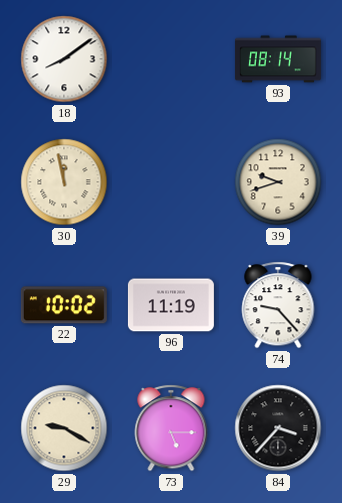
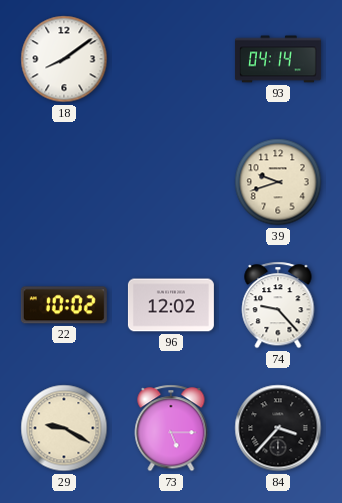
93: 08:14 -> 04:14
30: 11:58 -> none
96: 11:19 -> 12:02
